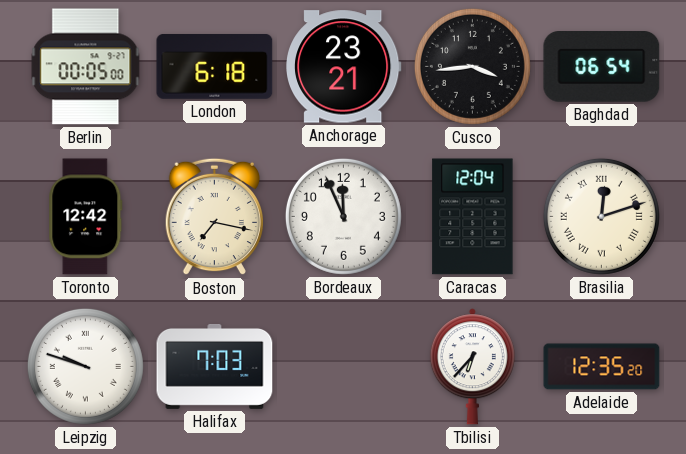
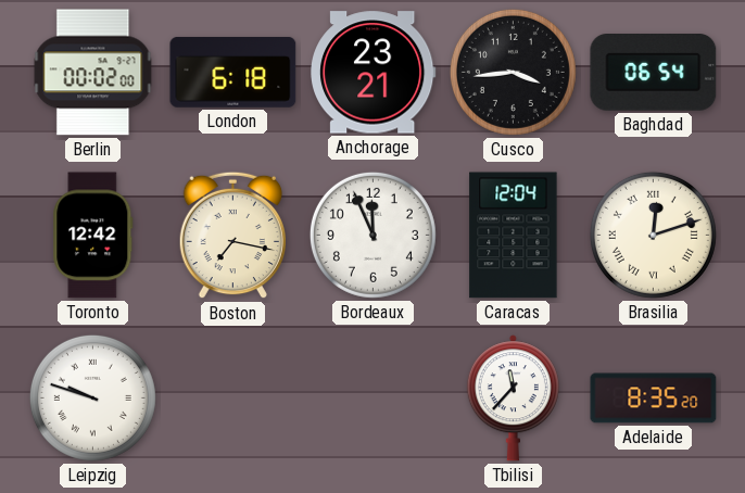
Berlin: 00:05 -> 00:02
Halifax: 7:03 -> none
Tbilisi: 6:37 -> 11:37
Adelaide: 12:35 -> 8:35
